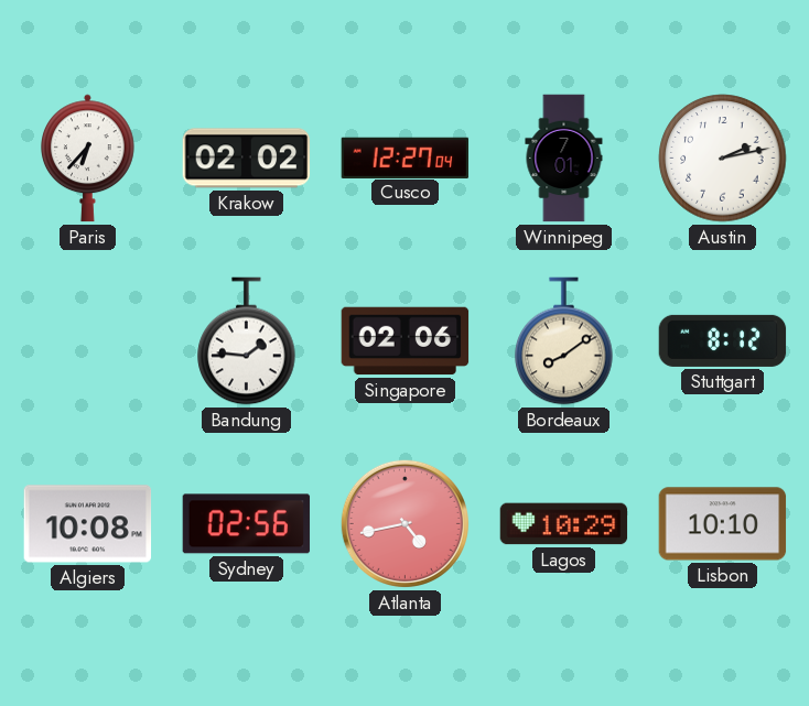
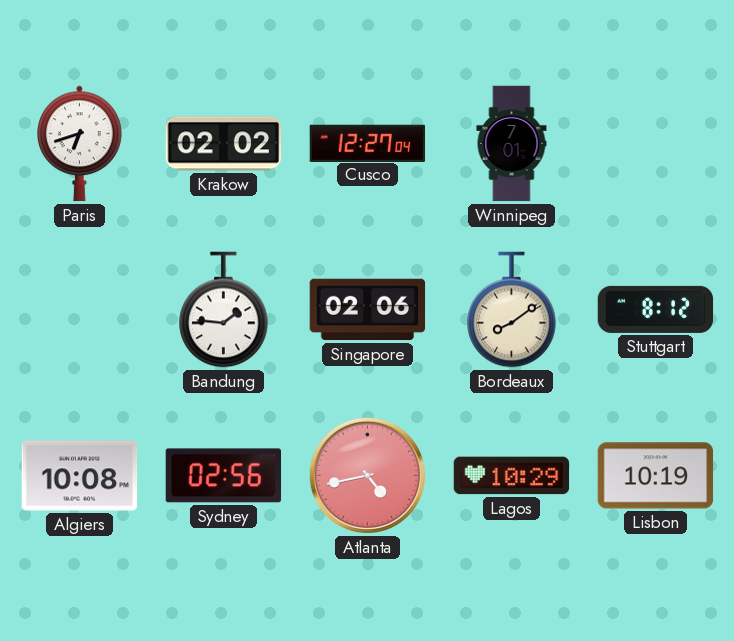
Paris: 6:37 -> 6:42
Austin: 2:13 -> none
Lisbon: 10:10 -> 10:19
